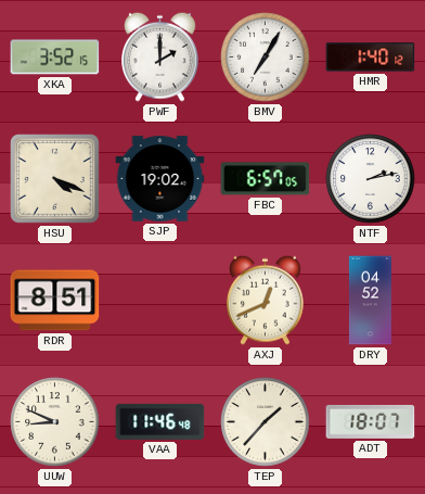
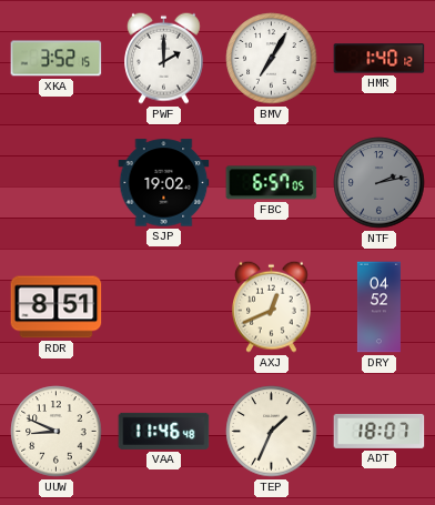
HSU: 4:19 -> none
NTF dial: white -> grey
TEP: 1:37 -> 1:34
